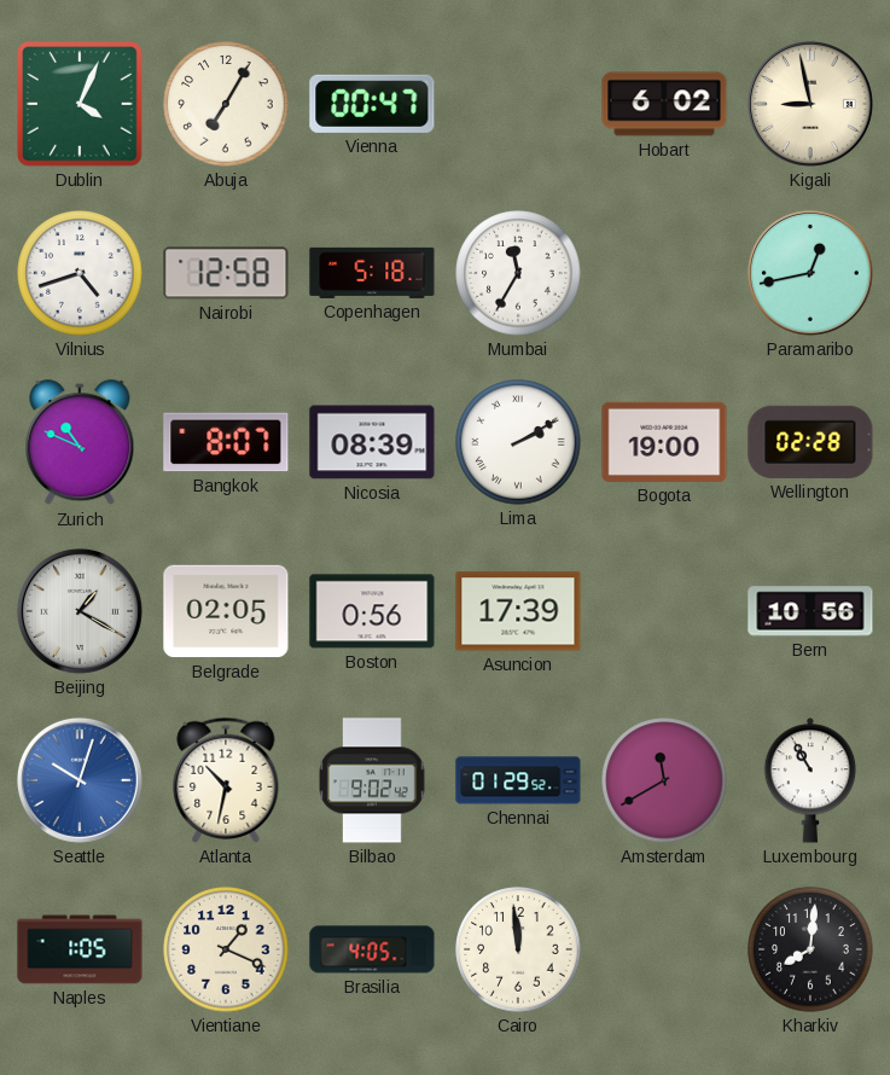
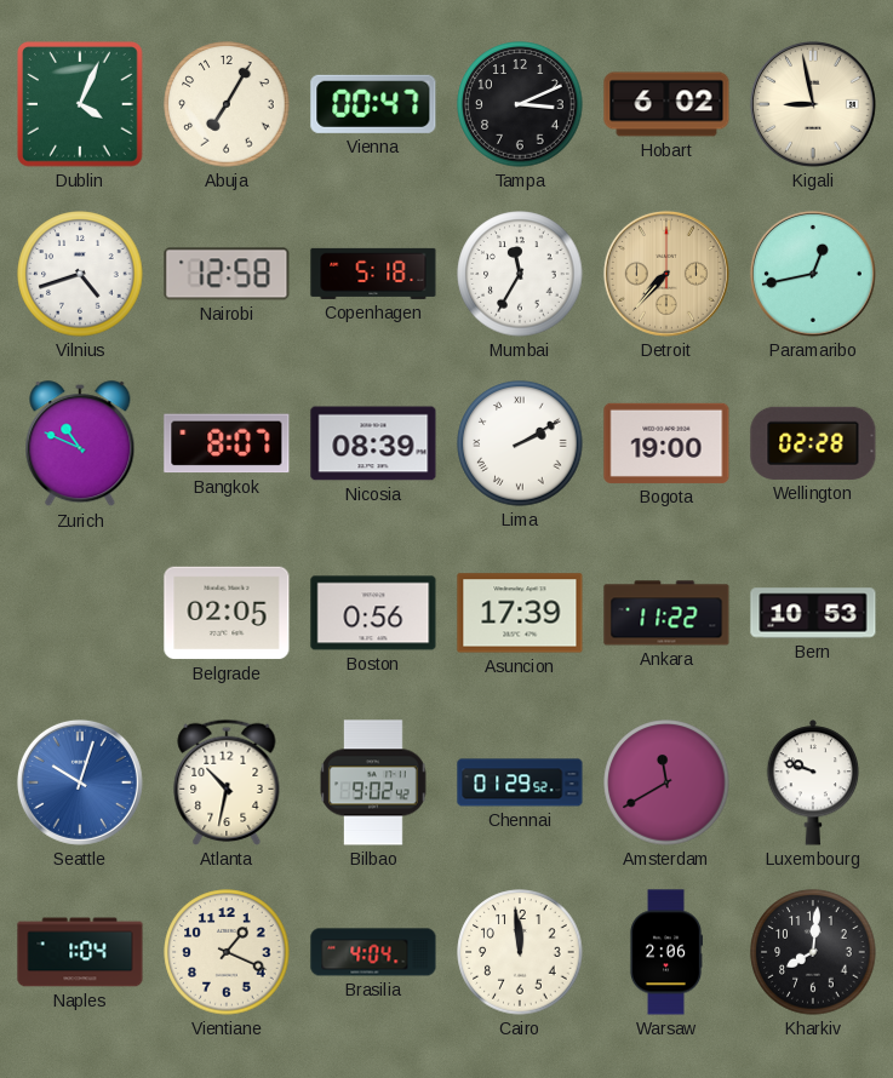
Tampa: none -> 3:11
Detroit: none -> 7:37
Beijing: 1:20 -> none
Ankara: none -> 11:22
Bern: 10:56 -> 10:53
Luxembourg: 10:55 -> 9:48
Naples: 1:05 -> 1:04
Brasilia: 4:05 -> 4:04
Warsaw: none -> 2:06
